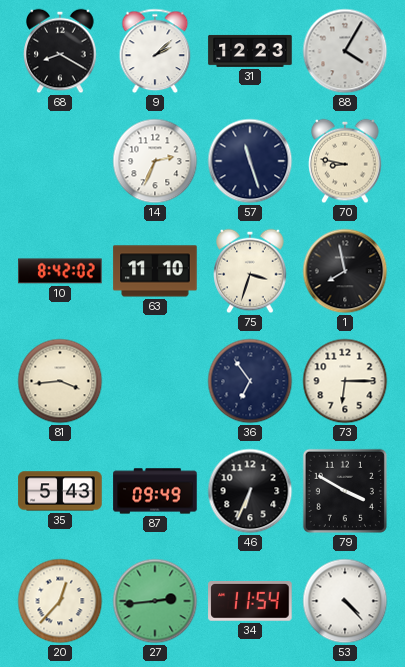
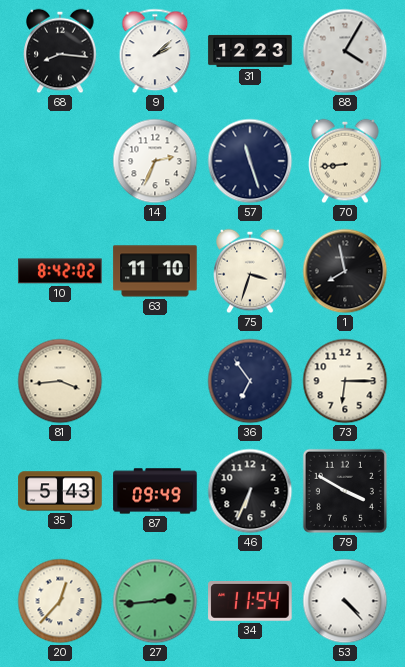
68: 8:20 -> 8:16
70: 8:47 -> 8:44
